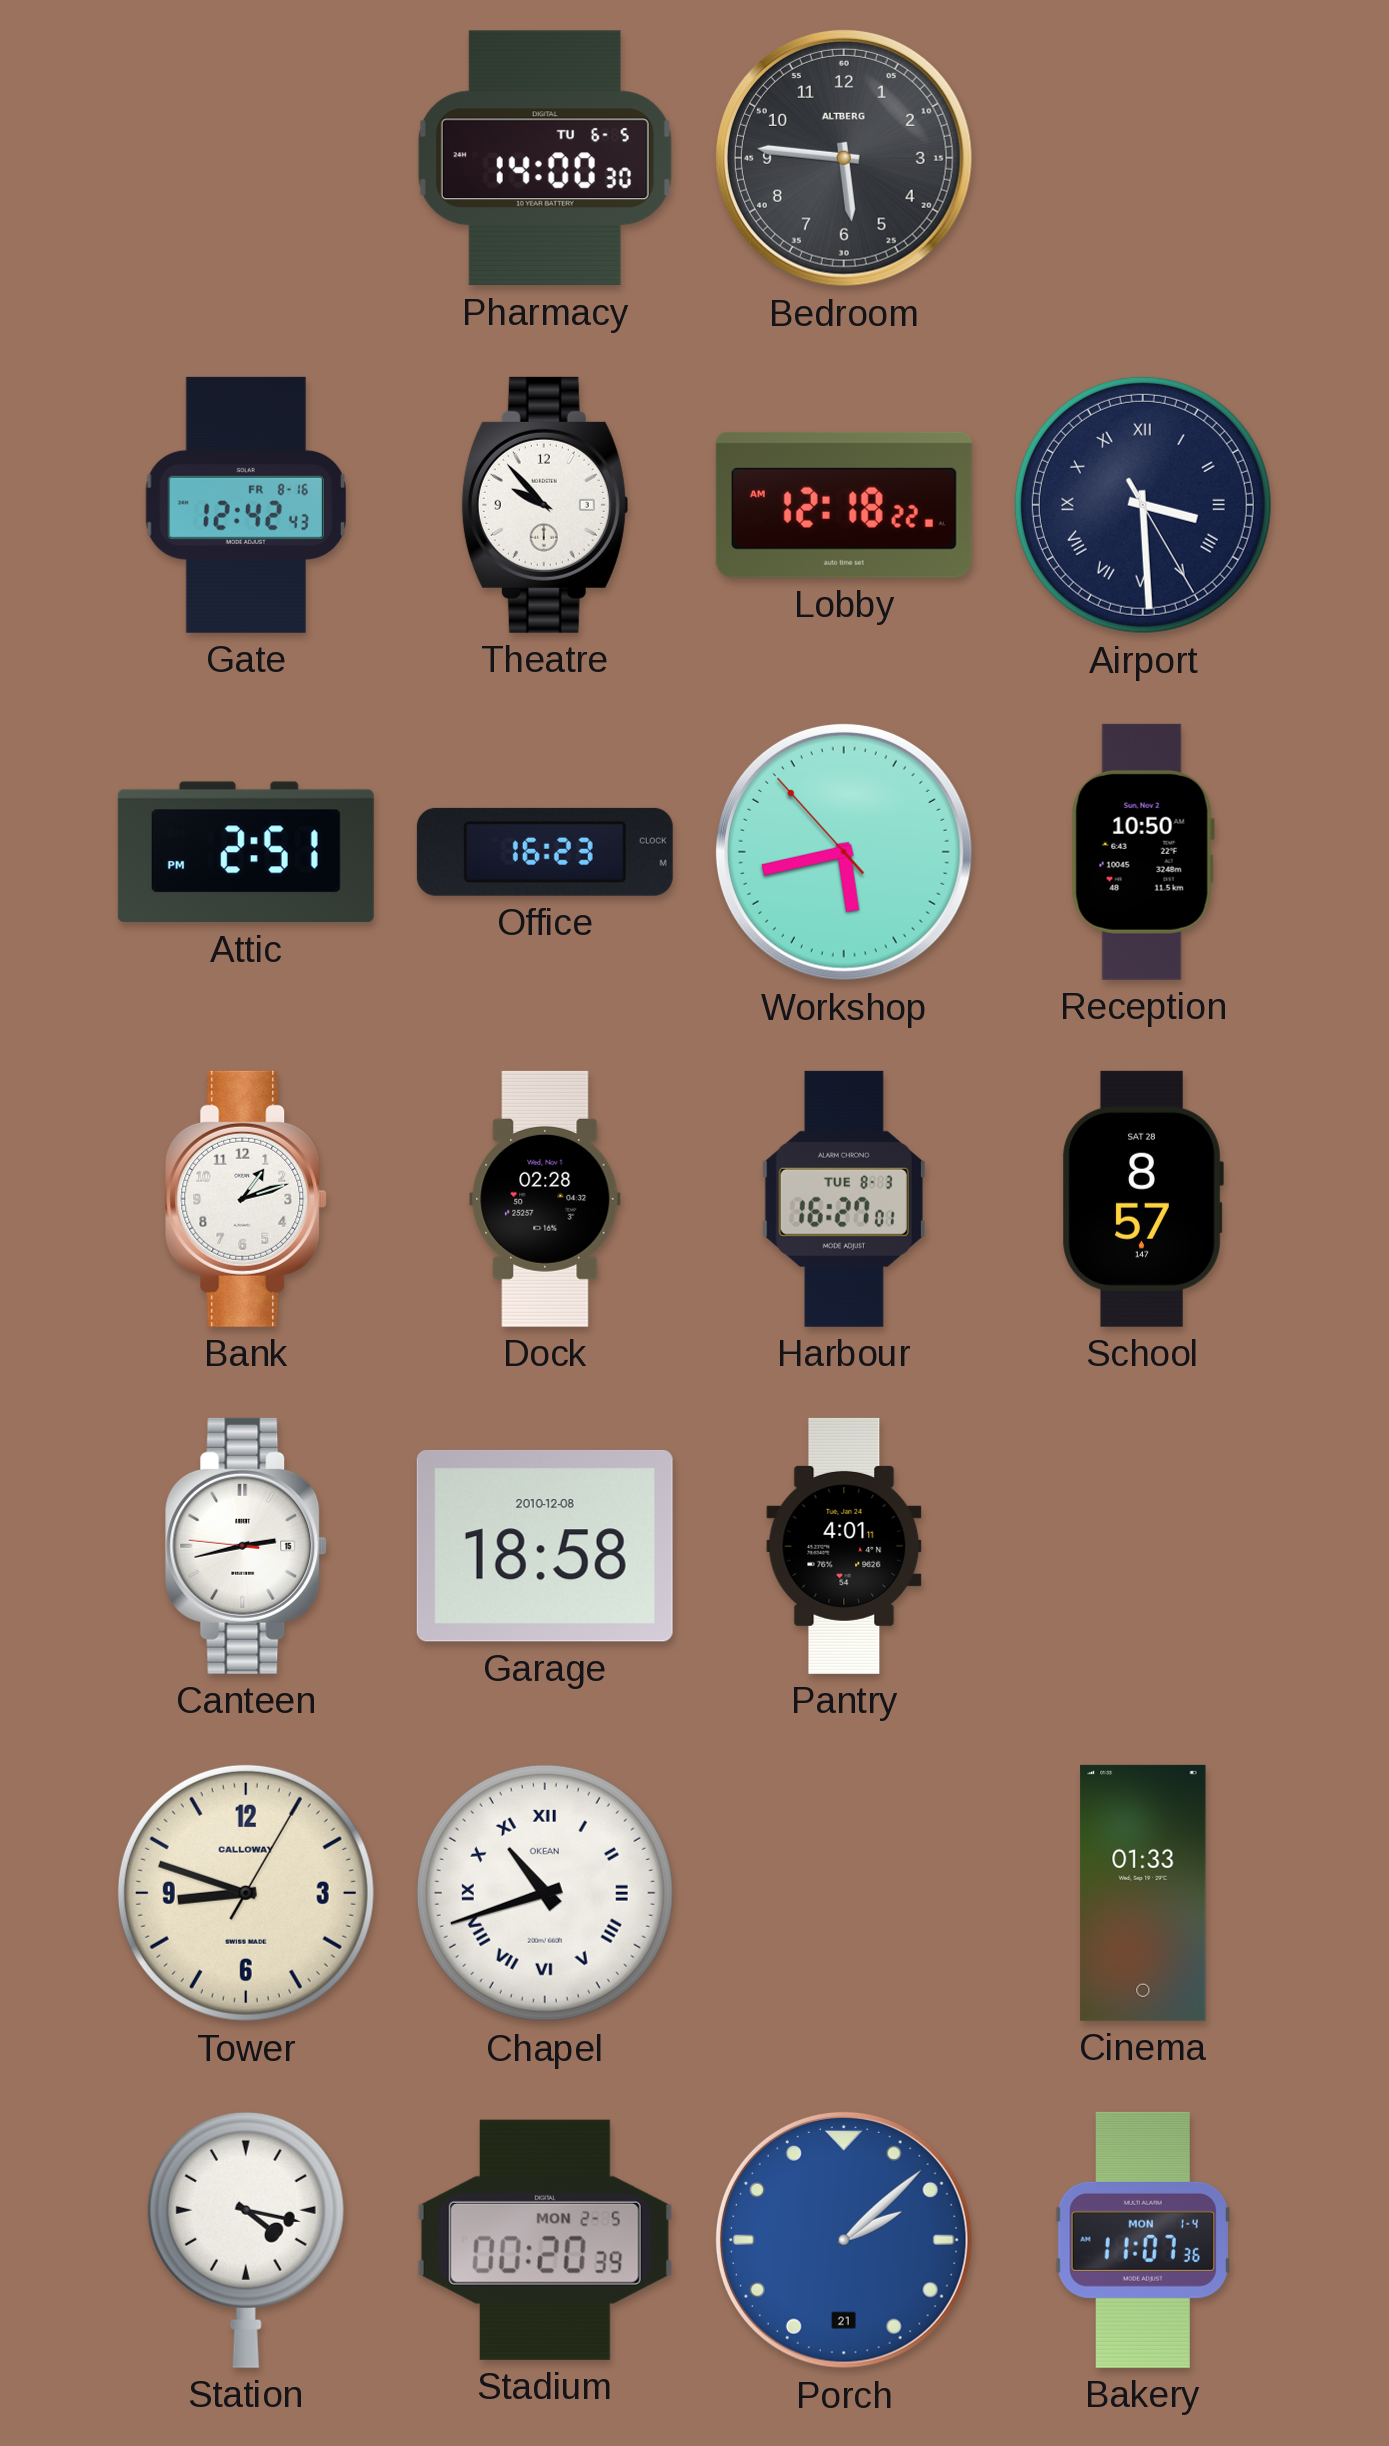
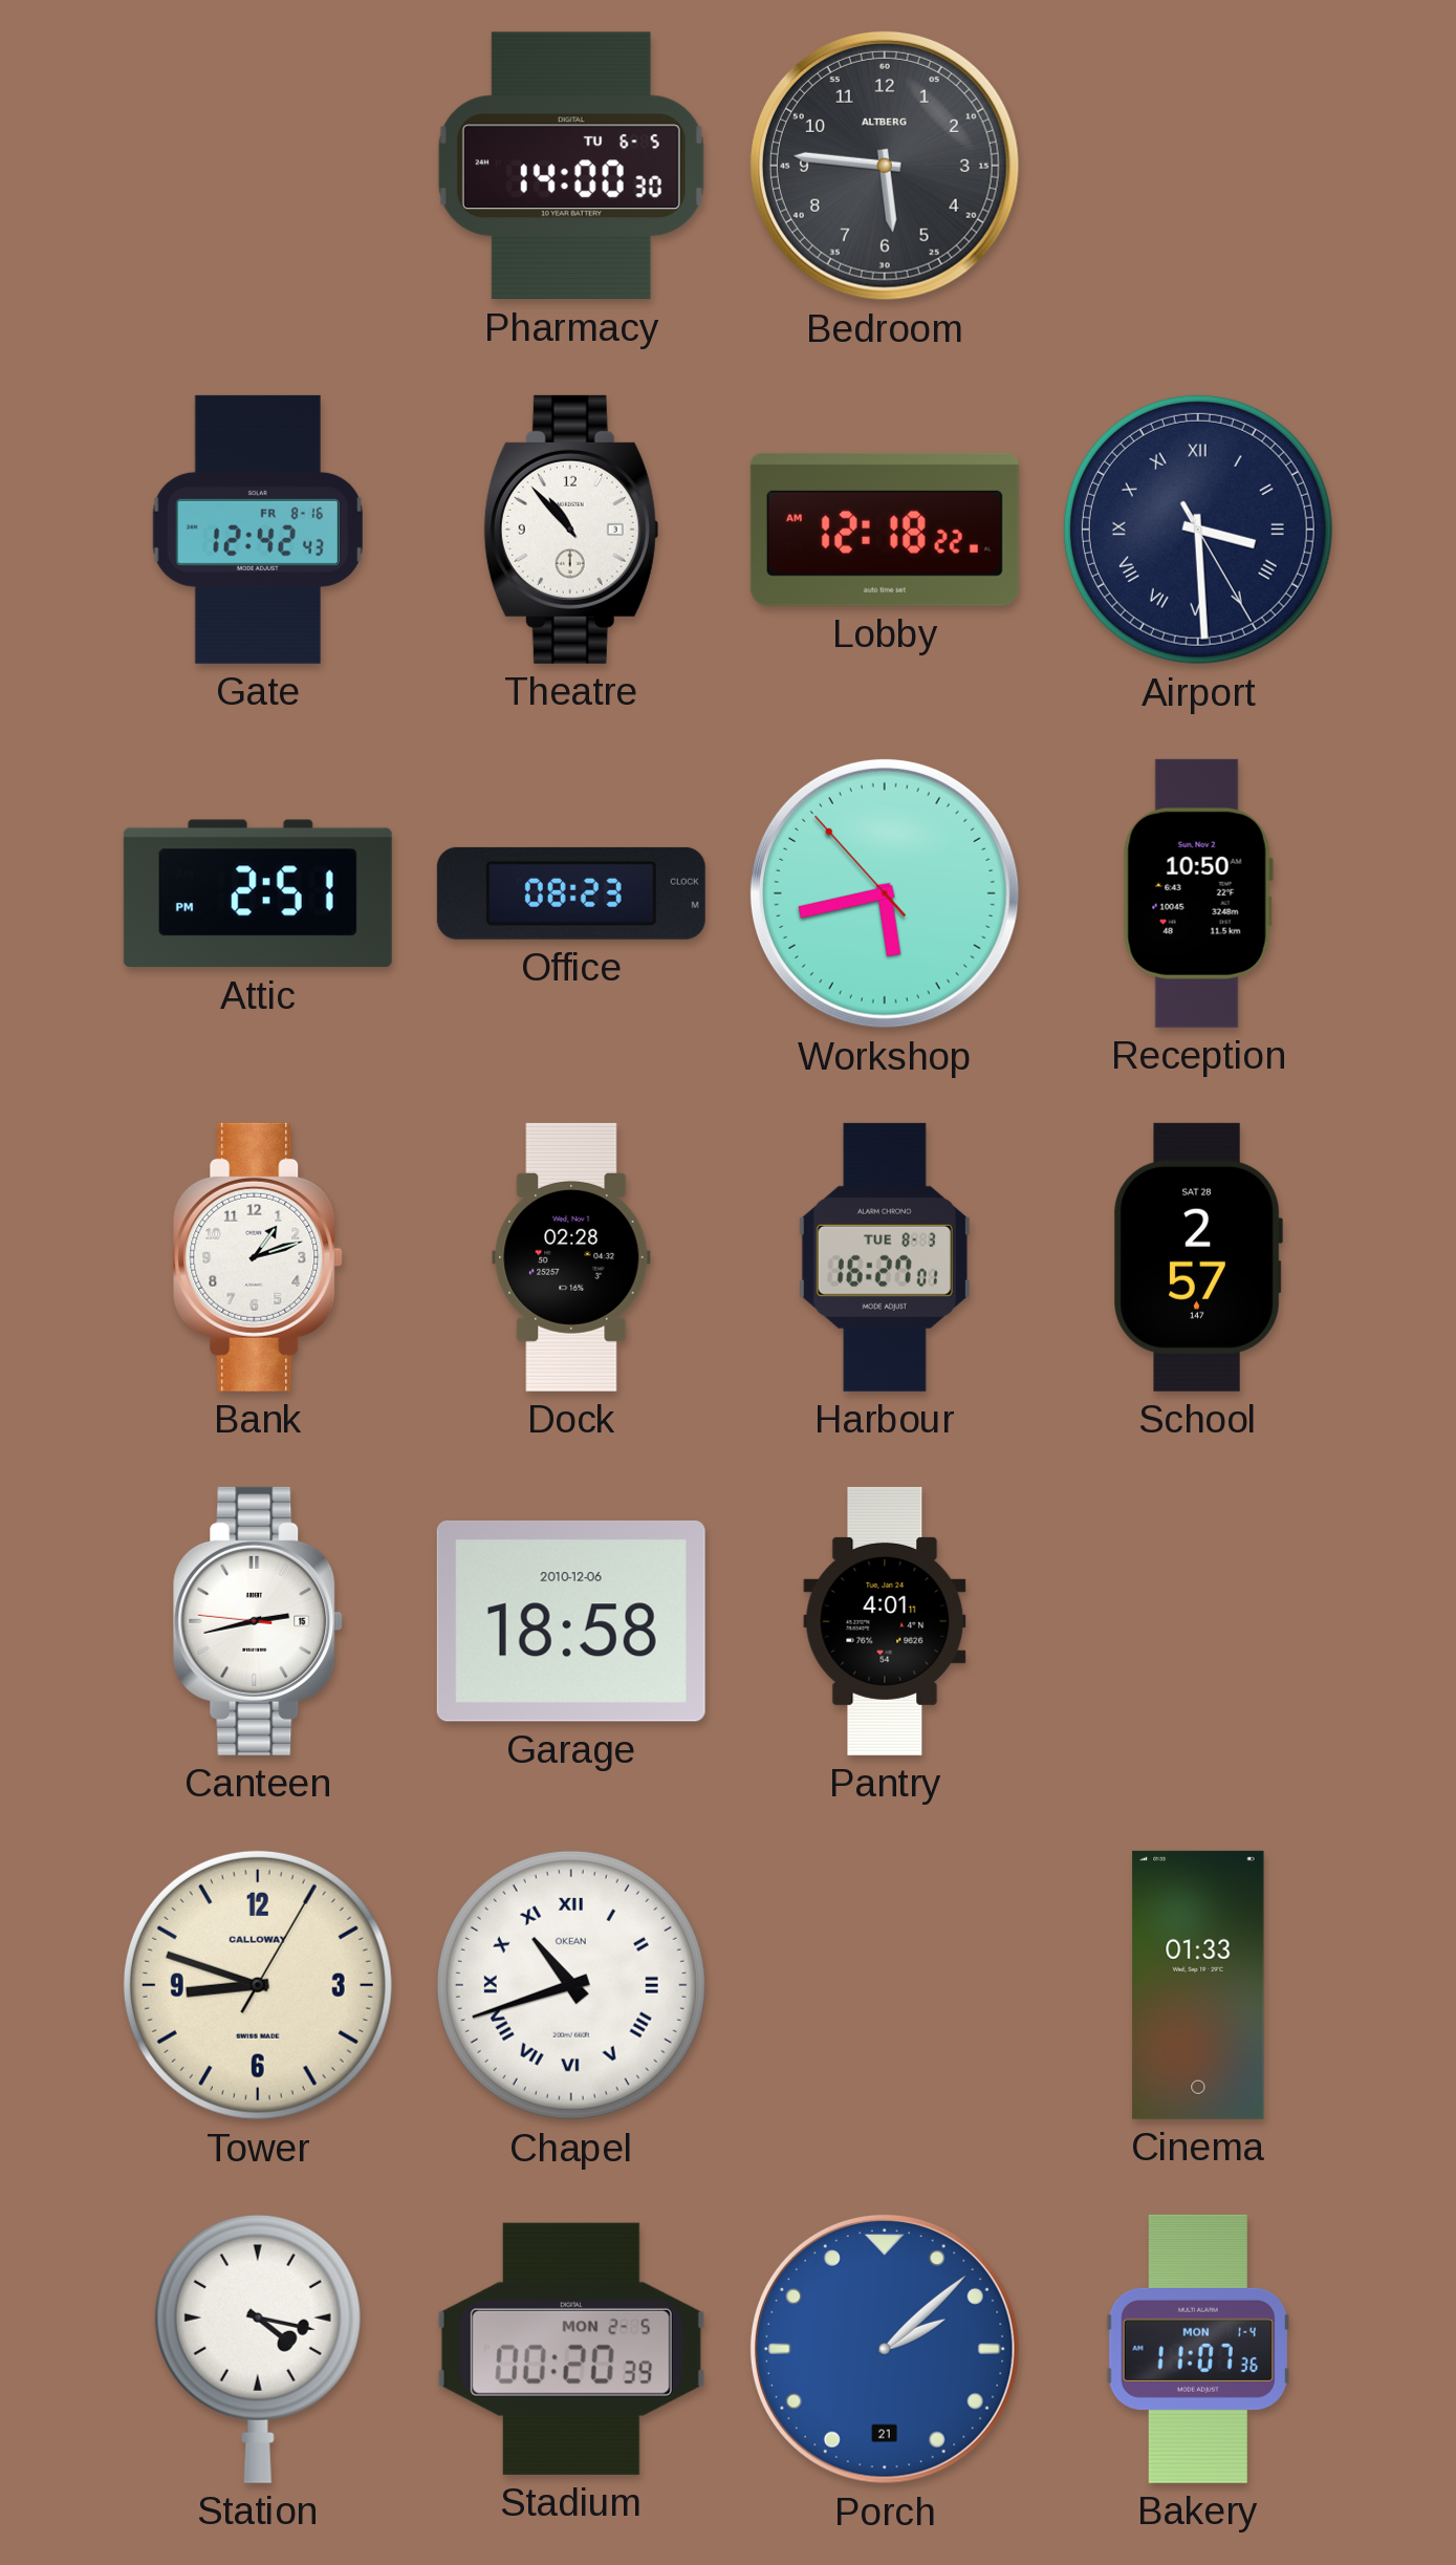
Theatre: 9:53 -> 10:53
Office: 16:23 -> 08:23
School: 8:57 -> 2:57
Garage date: 2010-12-08 -> 2010-12-06
